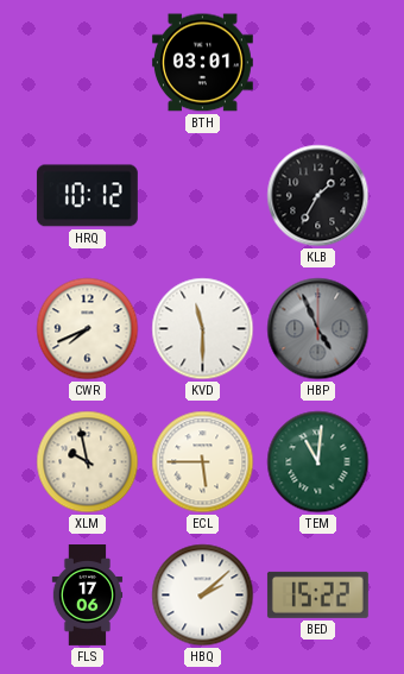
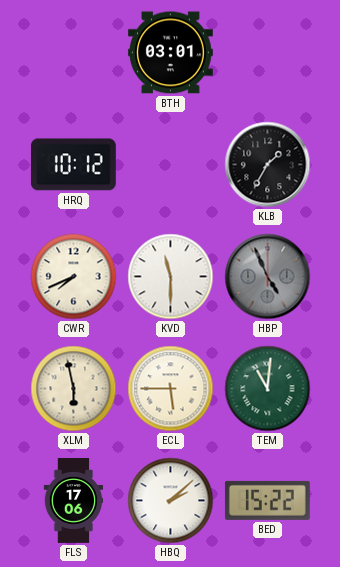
XLM: 9:58 -> 5:58
